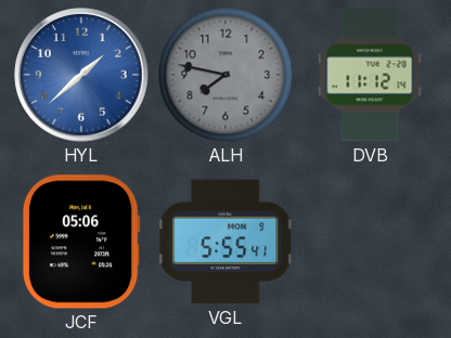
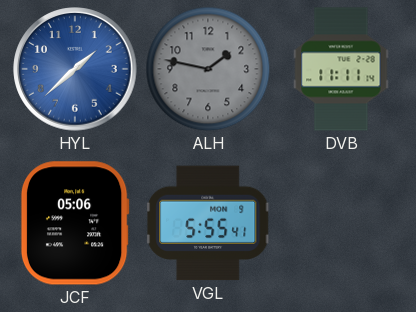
ALH: 7:47 -> 1:47
DVB: 11:12 -> 11:11
